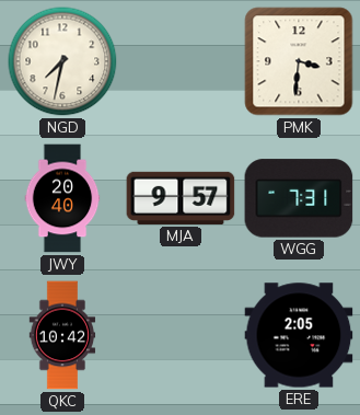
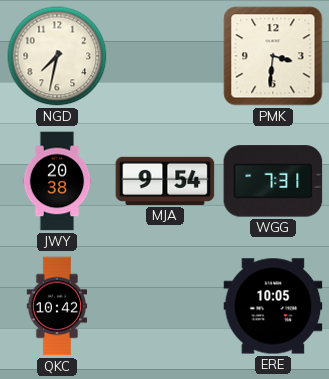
JWY: 20:40 -> 20:38
MJA: 9:57 -> 9:54
ERE: 2:05 -> 10:05
